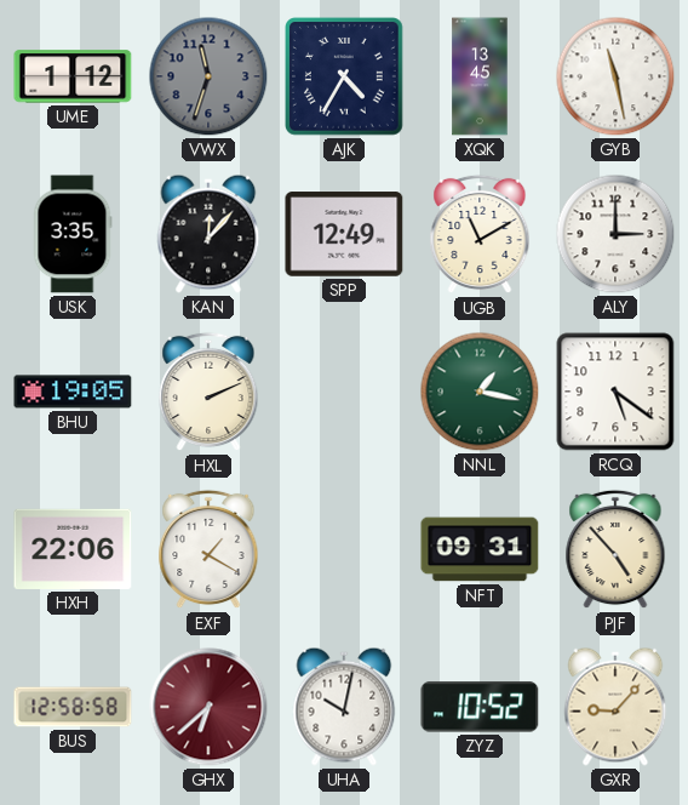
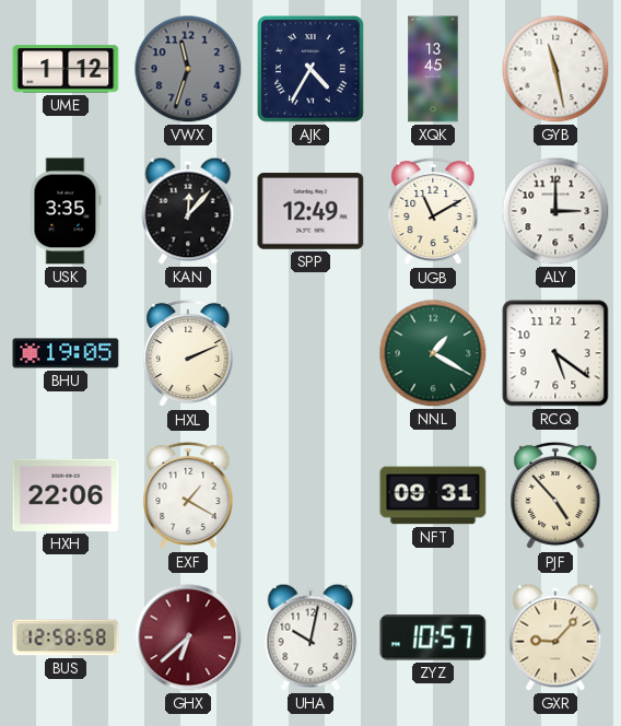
NNL: 1:17 -> 1:20
ZYZ: 10:52 -> 10:57
